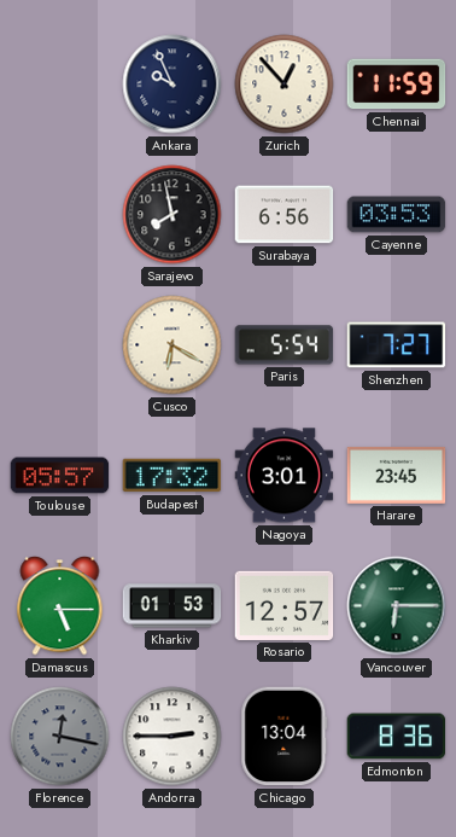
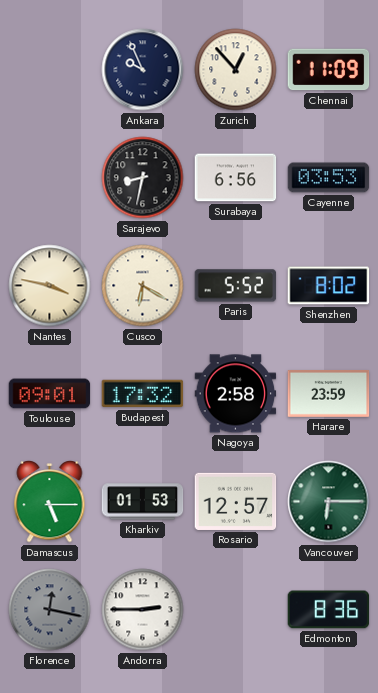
Chennai: 11:59 -> 11:09
Sarajevo: 7:58 -> 8:32
Nantes: none -> 3:47
Paris: 5:54 -> 5:52
Shenzhen: 7:27 -> 8:02
Toulouse: 05:57 -> 09:01
Nagoya: 3:01 -> 2:58
Harare: 23:45 -> 23:59
Chicago: 13:04 -> none
